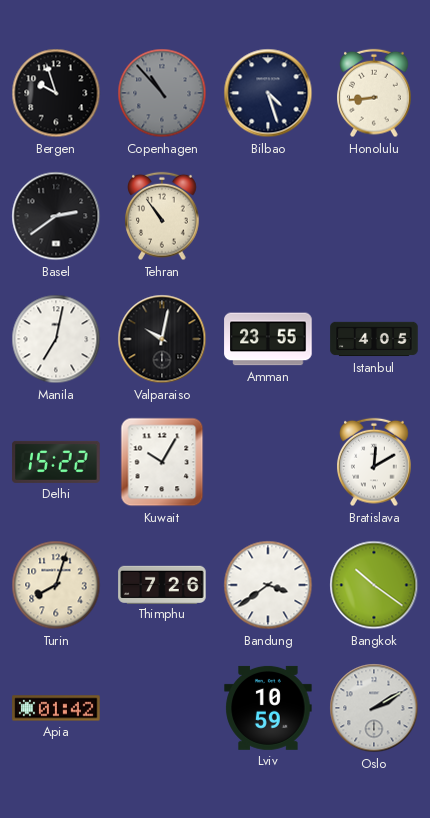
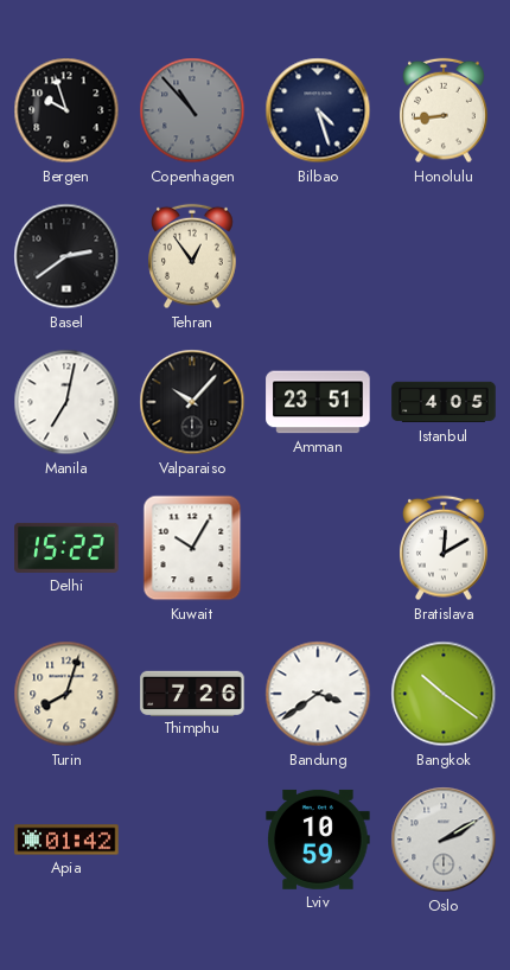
Tehran: 10:54 -> 12:54
Valparaiso: 10:02 -> 10:07
Amman: 23:55 -> 23:51
